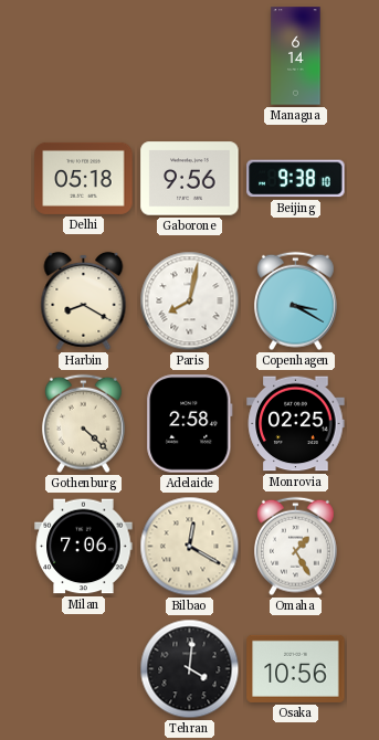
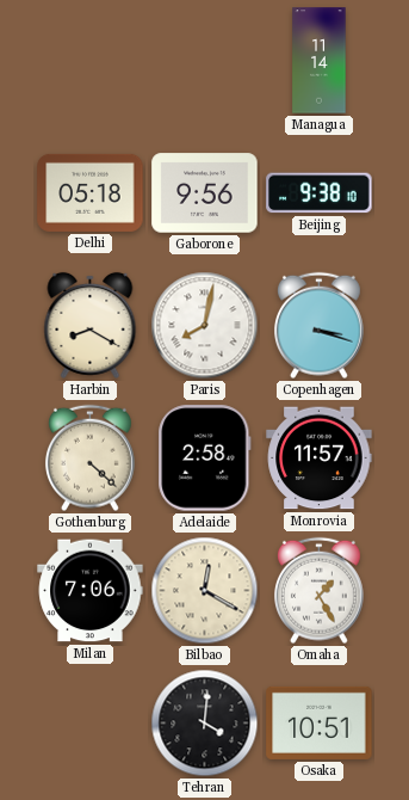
Managua: 6:14 -> 11:14
Copenhagen: 3:20 -> 3:18
Monrovia: 02:25 -> 11:57
Osaka: 10:56 -> 10:51
